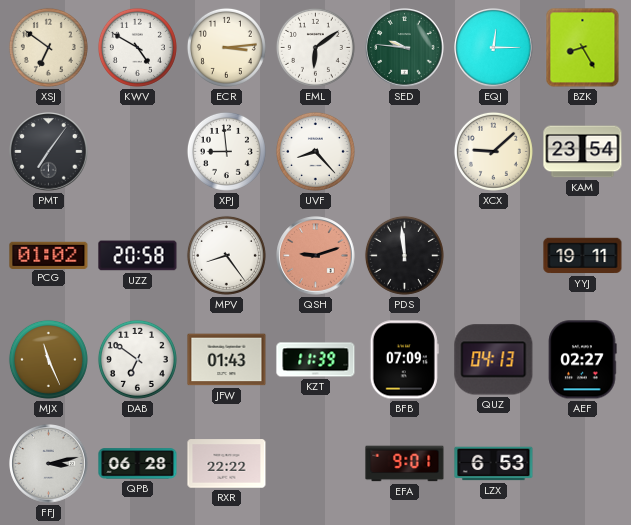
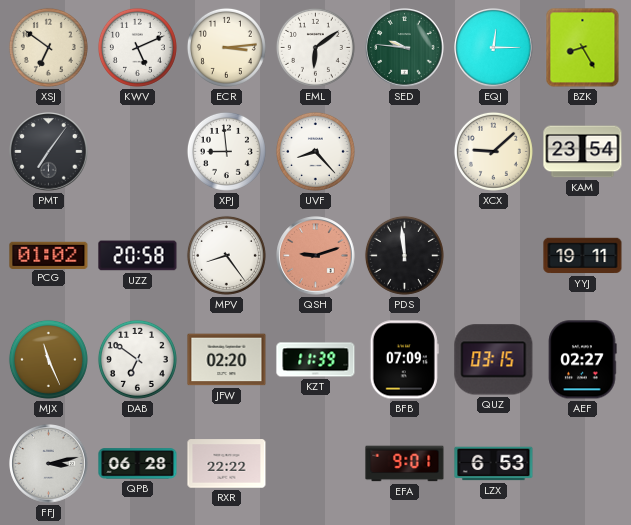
KWV: 4:50 -> 5:11
JFW: 01:43 -> 02:20
QUZ: 04:13 -> 03:15
